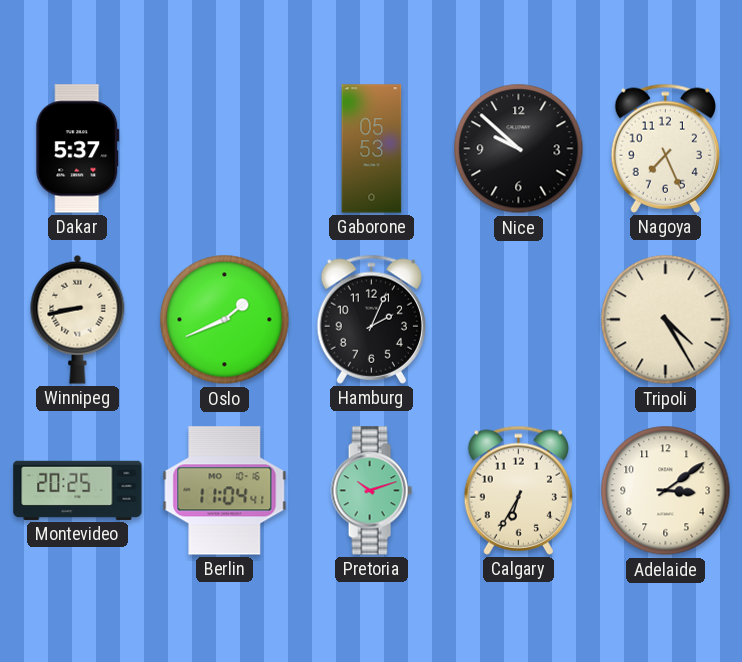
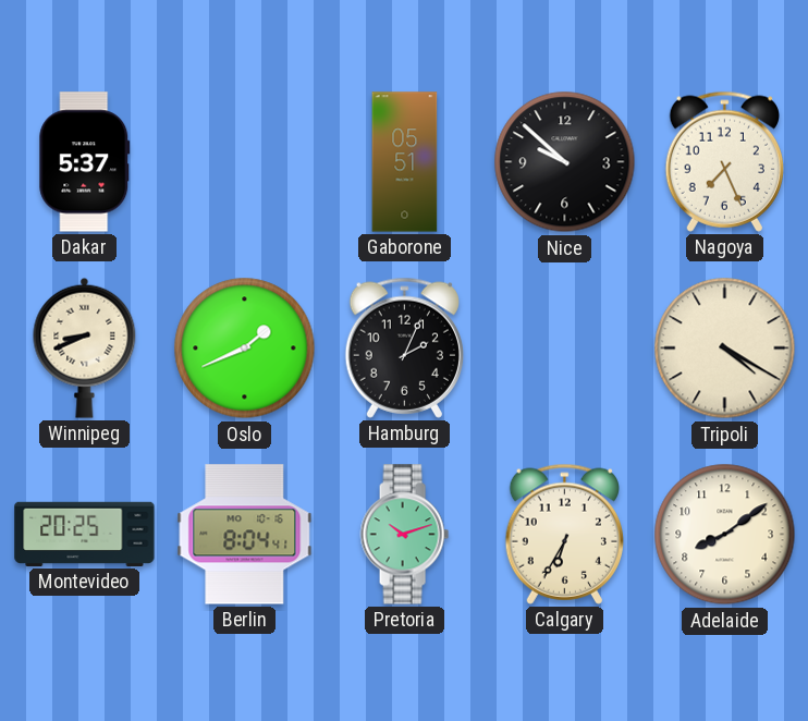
Gaborone: 05:53 -> 05:51
Winnipeg: 8:43 -> 8:41
Tripoli: 4:25 -> 4:20
Berlin: 11:04 -> 8:04
Adelaide: 3:09 -> 8:09
